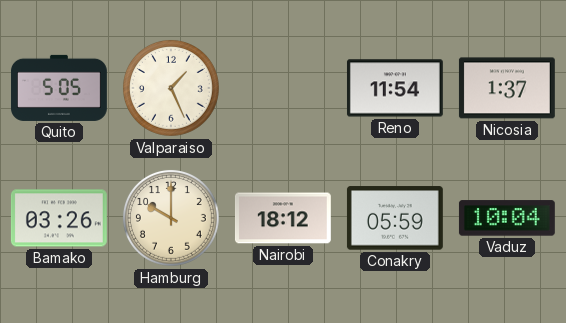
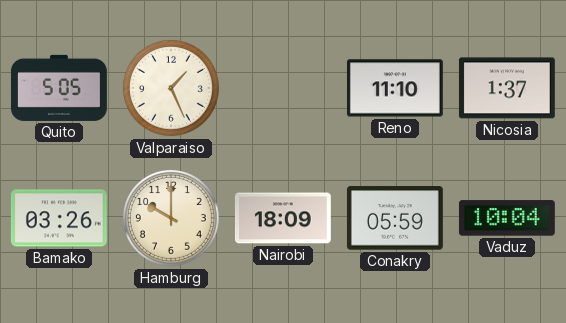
Reno: 11:54 -> 11:10
Nairobi: 18:12 -> 18:09
